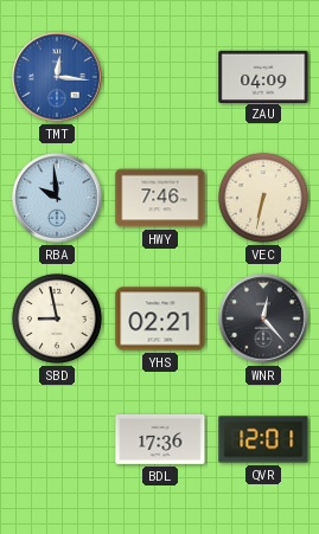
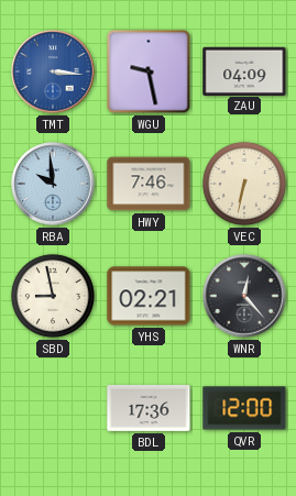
TMT: 12:16 -> 3:16
WGU: none -> 9:28
QVR: 12:01 -> 12:00
